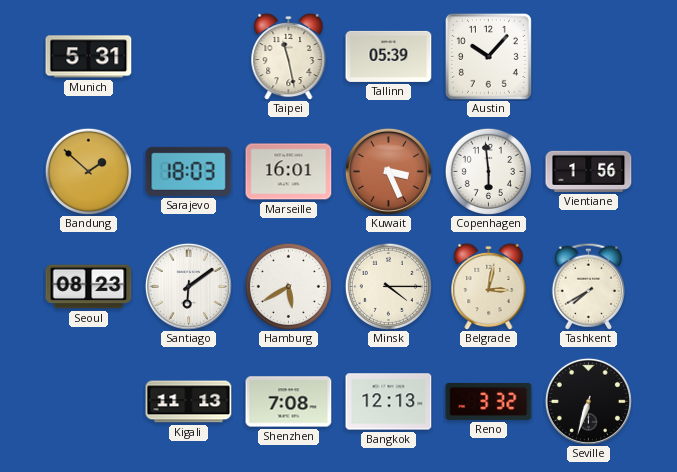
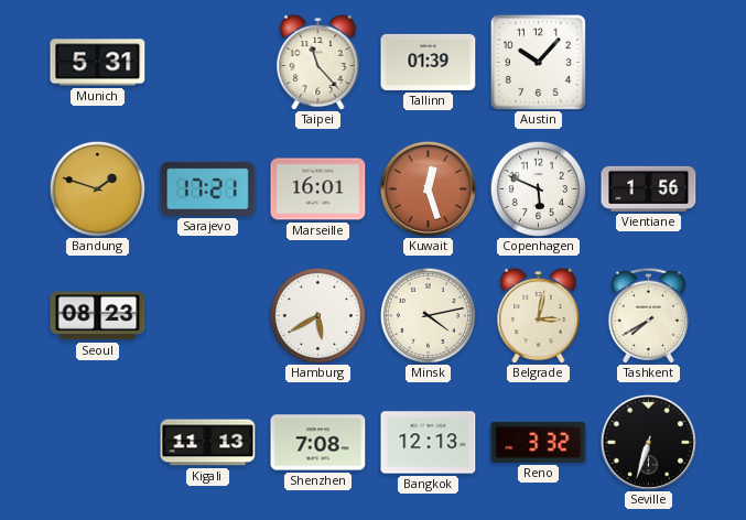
Taipei: 11:28 -> 11:23
Tallinn: 05:39 -> 01:39
Bandung: 1:52 -> 1:48
Sarajevo: 18:03 -> 17:21
Kuwait: 3:26 -> 12:27
Copenhagen: 5:59 -> 5:49
Santiago: 6:09 -> none
Minsk: 4:15 -> 4:13
